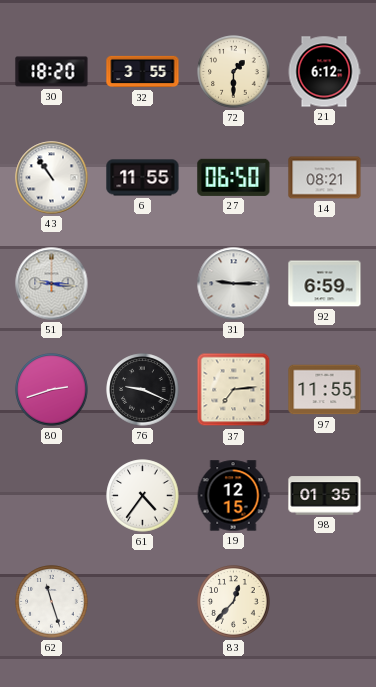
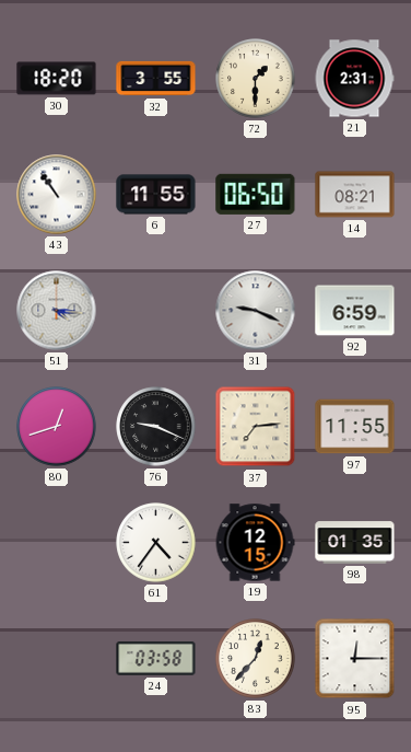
21: 6:12 -> 2:31
51: 9:16 -> 4:16
31: 9:15 -> 9:19
80: 2:42 -> 12:42
62: 11:27 -> none
24: none -> 03:58
95: none -> 12:15
